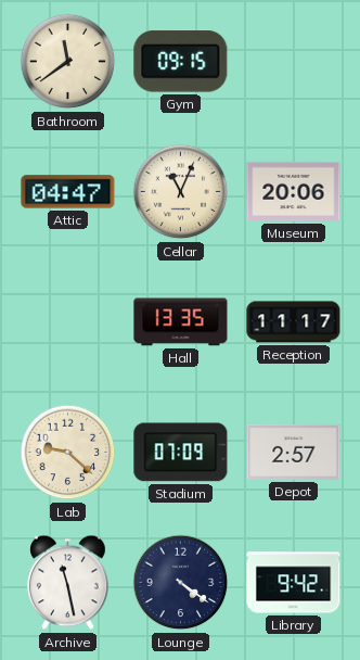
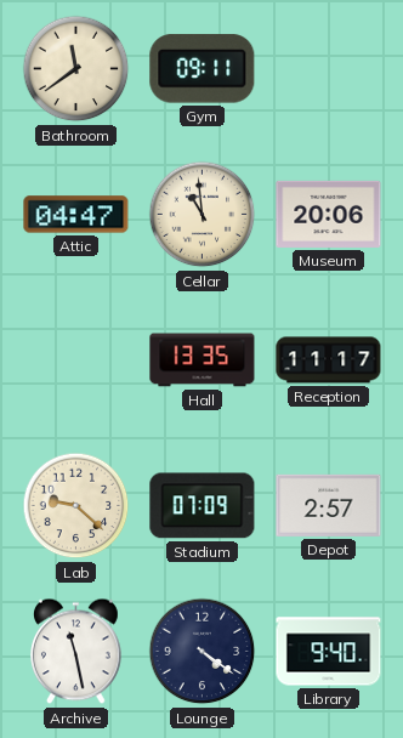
Gym: 09:15 -> 09:11
Cellar: 11:04 -> 10:59
Library: 9:42 -> 9:40
